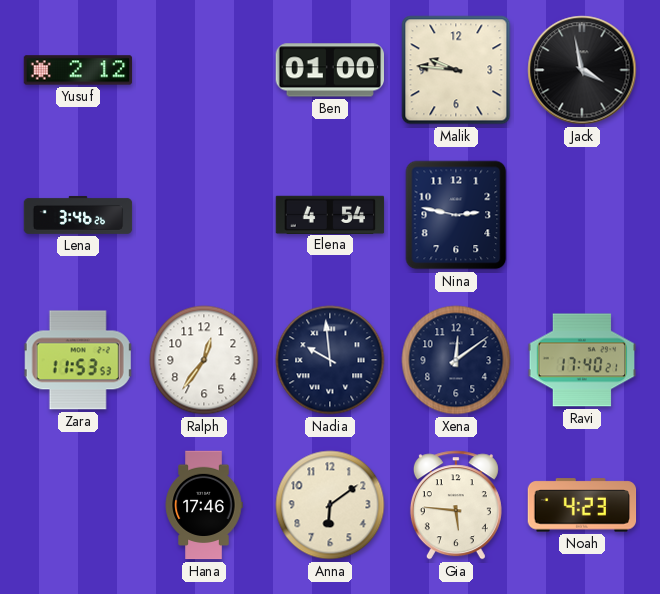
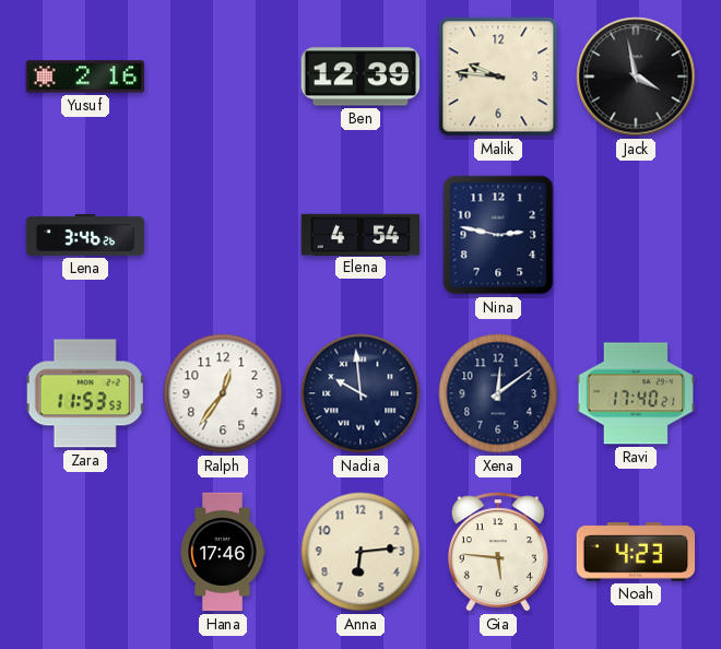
Yusuf: 2:12 -> 2:16
Ben: 01:00 -> 12:39
Anna: 6:09 -> 6:14
